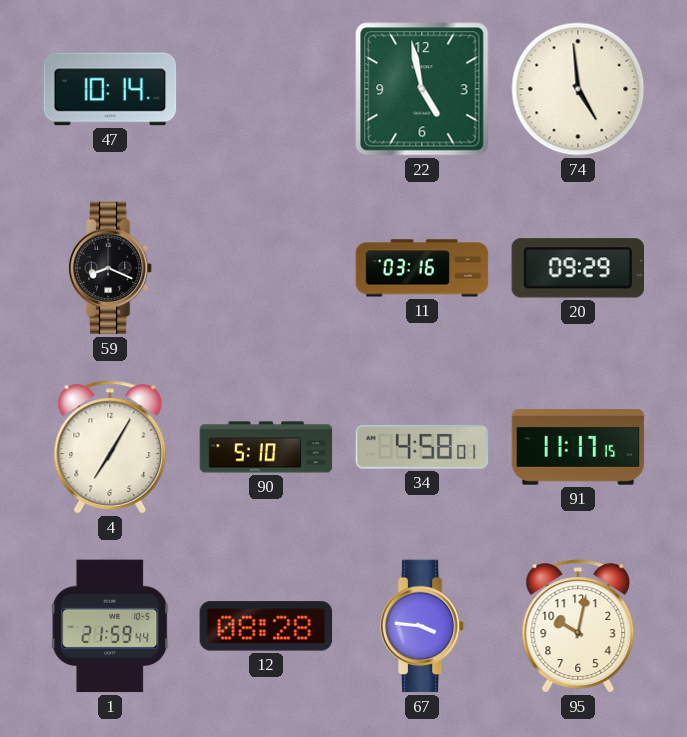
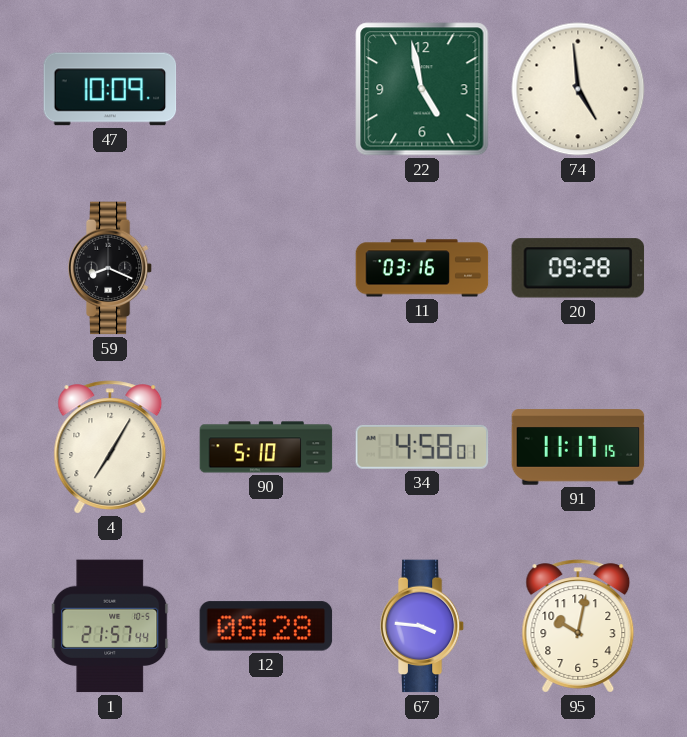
47: 10:14 -> 10:09
20: 09:29 -> 09:28
1: 21:59 -> 21:57
